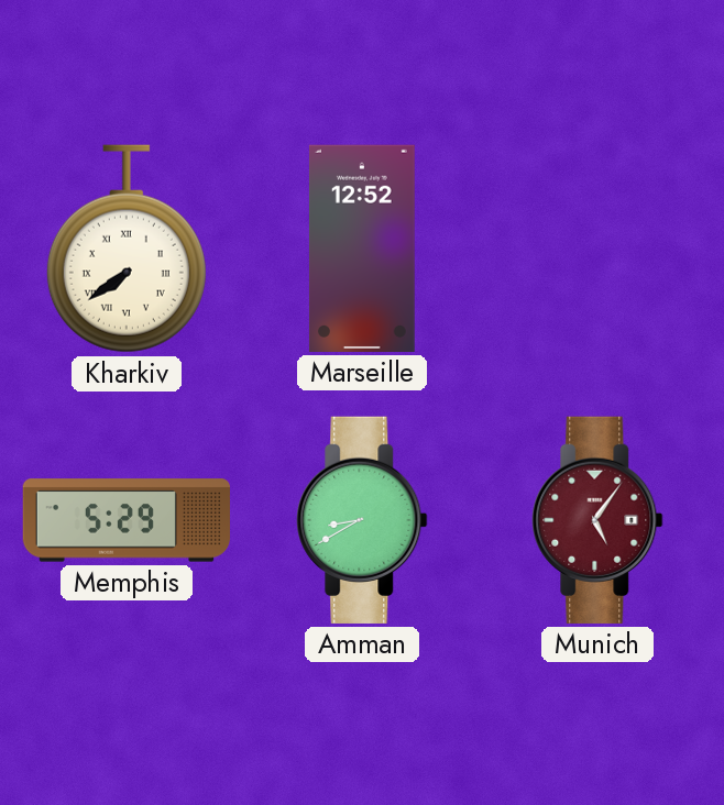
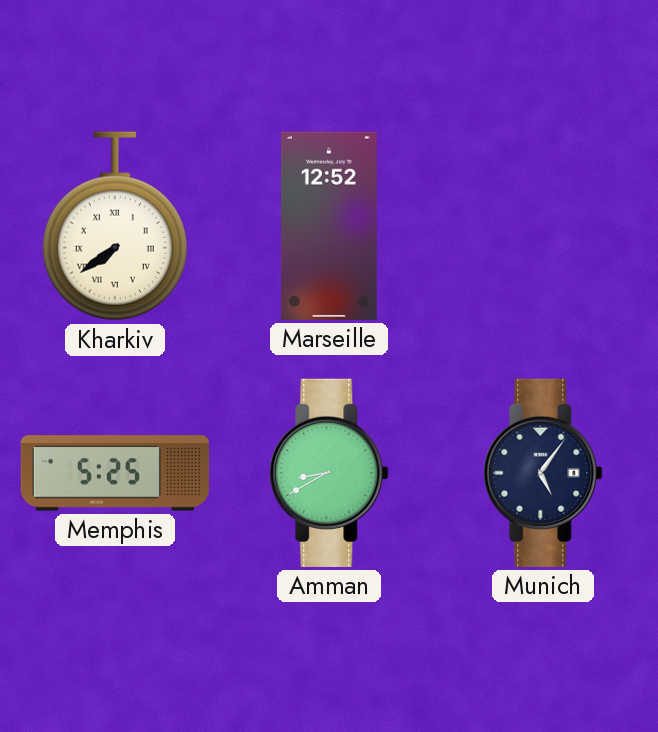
Memphis: 5:29 -> 5:25
Munich dial: burgundy -> navy
